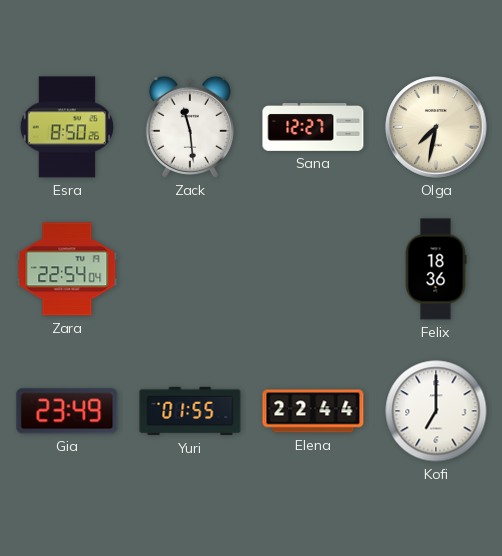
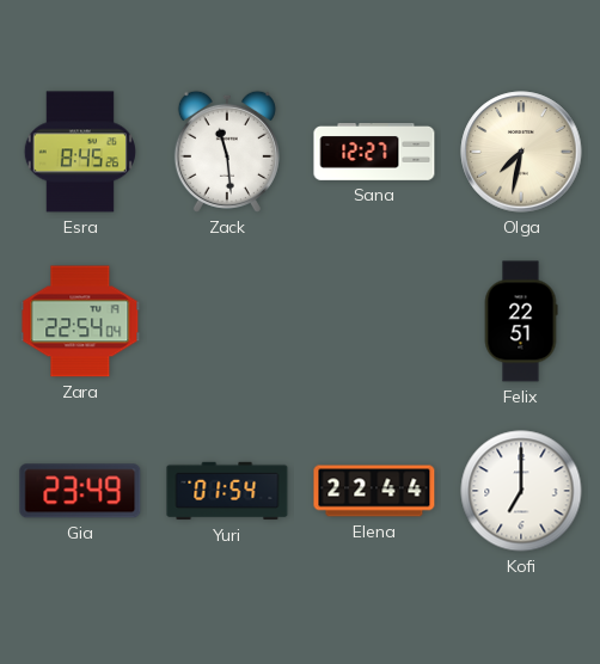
Esra: 8:50 -> 8:45
Felix: 18:36 -> 22:51
Yuri: 01:55 -> 01:54
